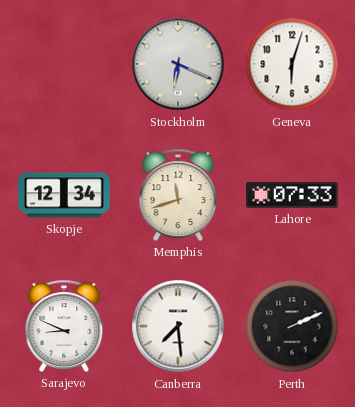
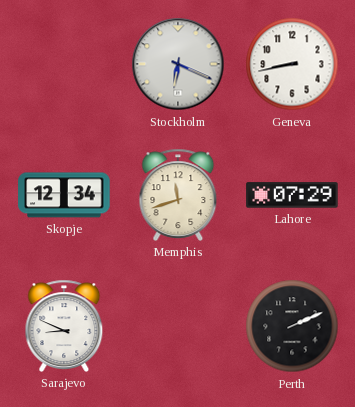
Geneva: 6:03 -> 8:43
Lahore: 07:33 -> 07:29
Canberra: 7:29 -> none
